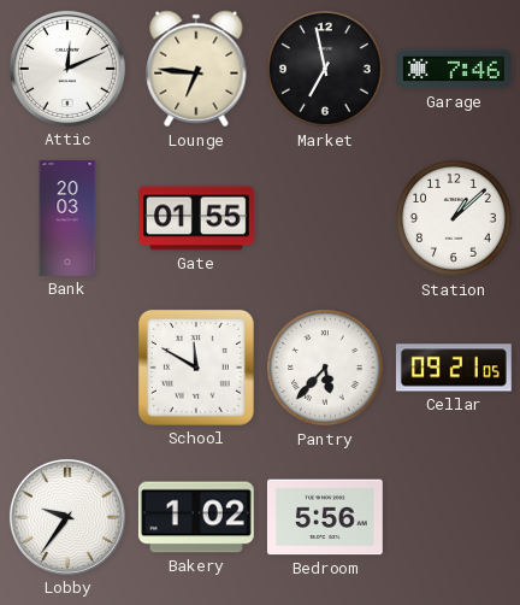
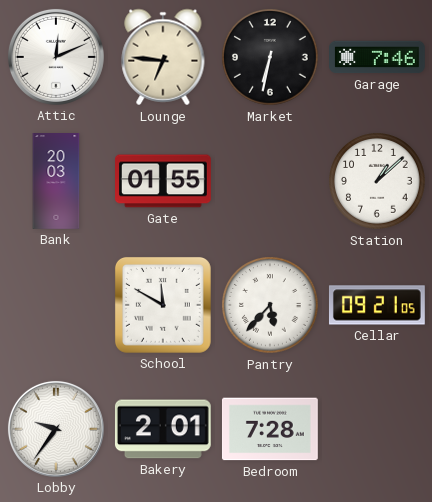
Market: 6:58 -> 6:32
Bakery: 1:02 -> 2:01
Bedroom: 5:56 -> 7:28
